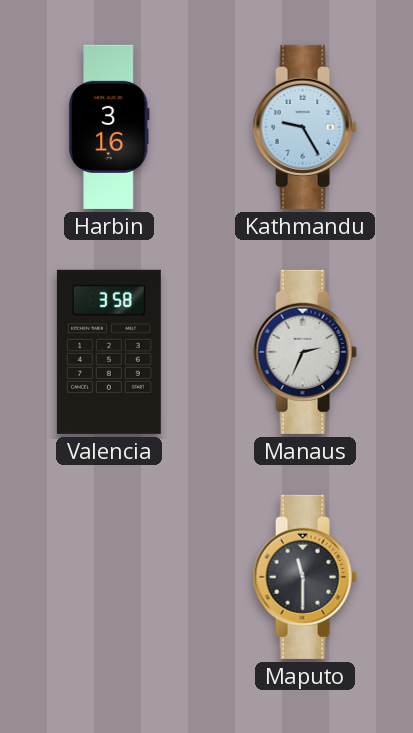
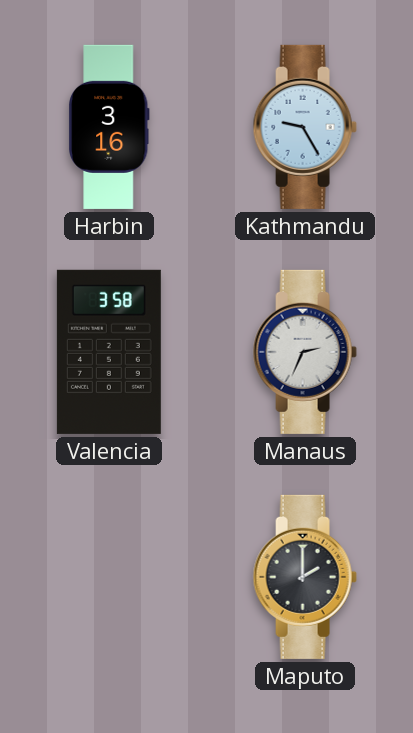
Maputo: 11:30 -> 2:00
